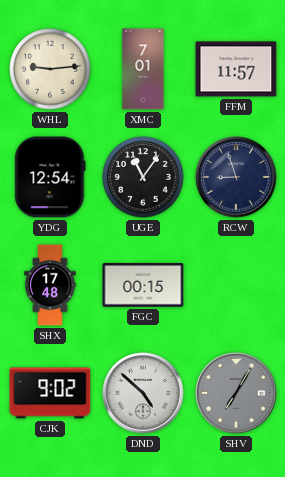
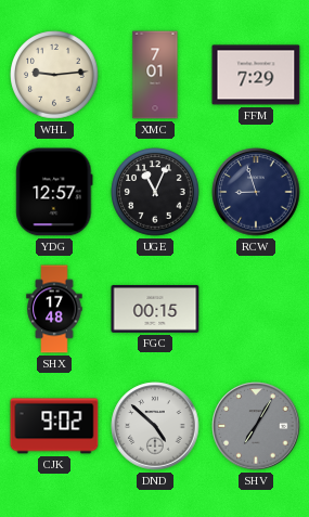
FFM: 11:57 -> 7:29
YDG: 12:54 -> 12:57
UGE: 11:06 -> 11:04
